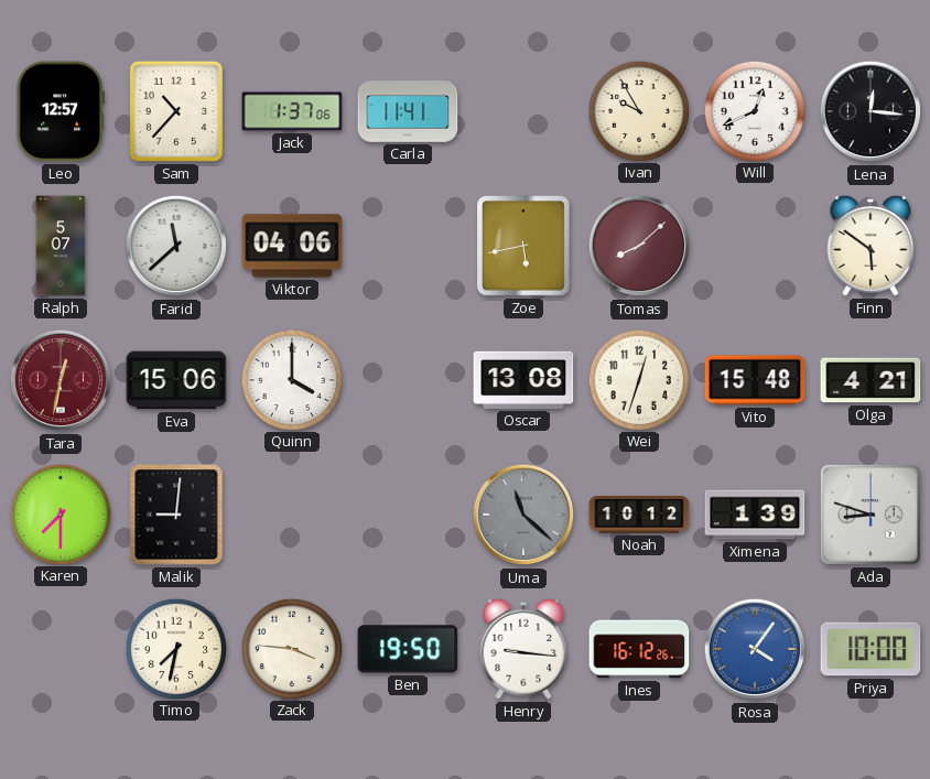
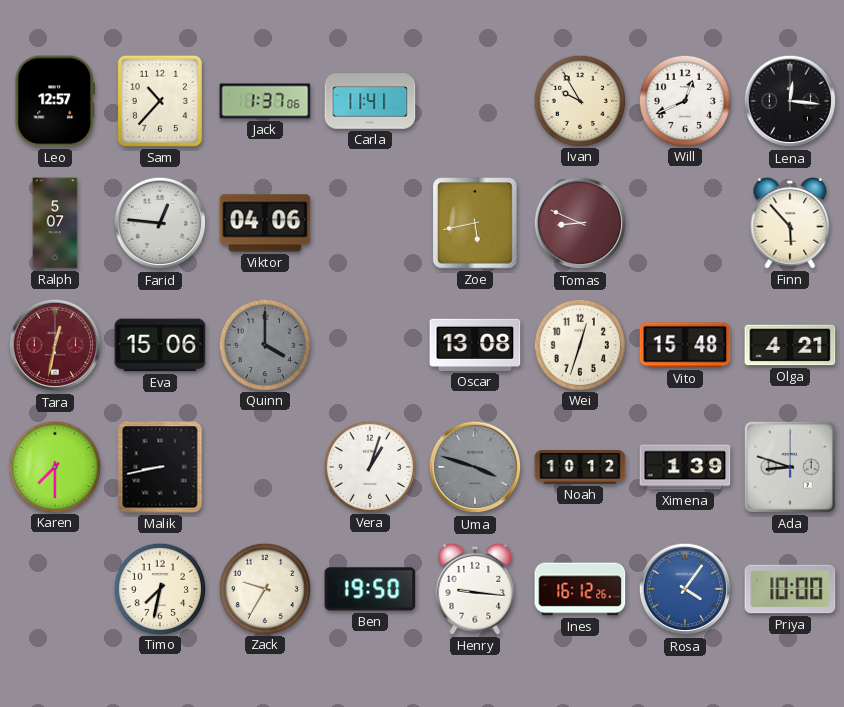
Farid: 11:38 -> 12:46
Tomas: 8:08 -> 8:49
Finn: 5:51 -> 5:53
Quinn dial: white -> grey
Malik: 9:01 -> 8:43
Vera: none -> 1:03
Uma: 11:22 -> 3:48
Zack: 3:46 -> 9:35
